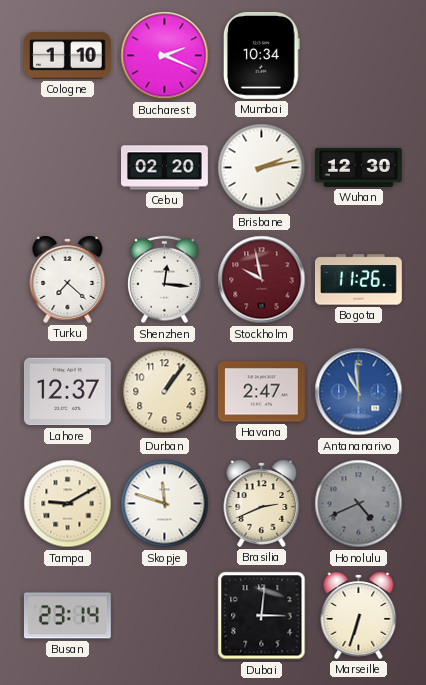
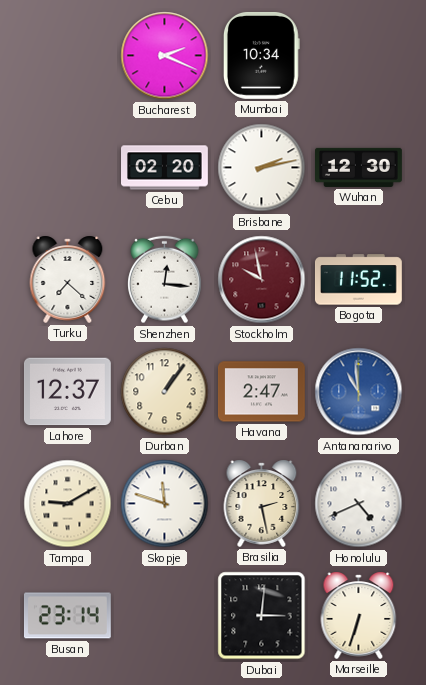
Cologne: 1:10 -> none
Bogota: 11:26 -> 11:52
Brasilia: 2:41 -> 2:28
Honolulu dial: grey -> white
